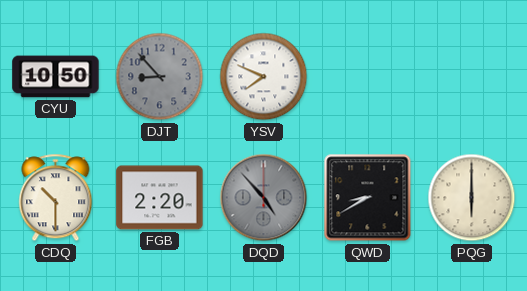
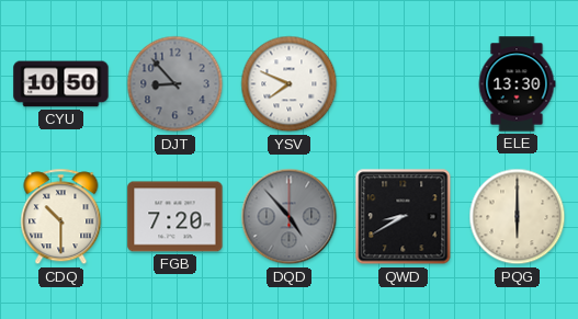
ELE: none -> 13:30
FGB: 2:20 -> 7:20
